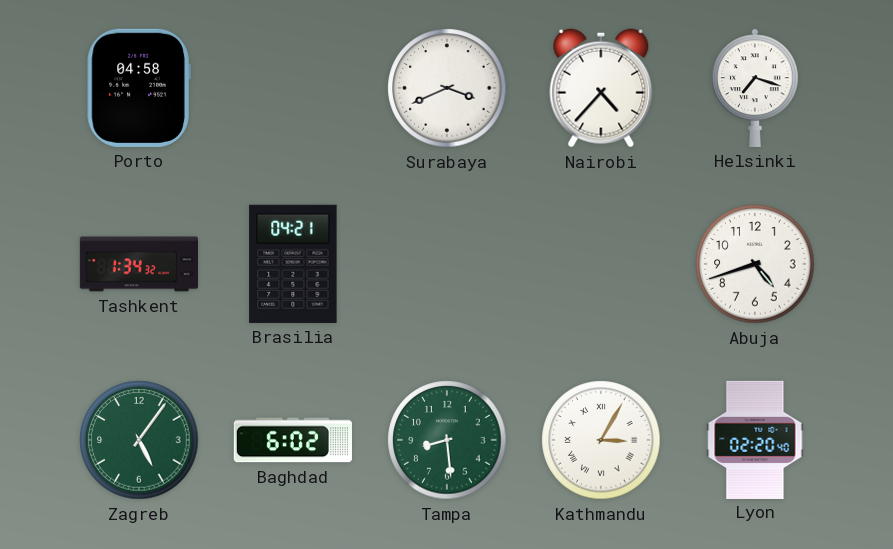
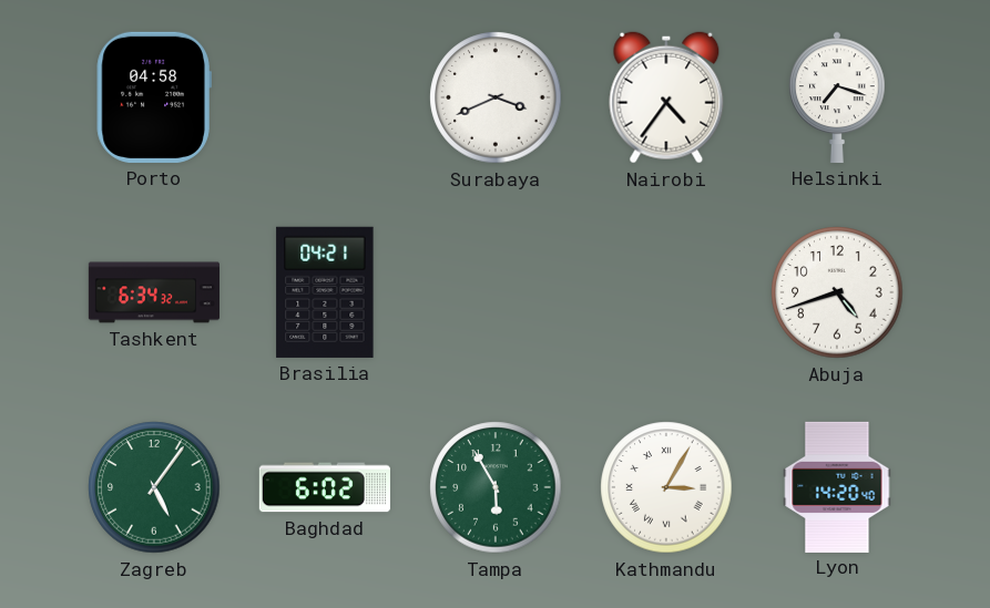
Nairobi: 4:37 -> 4:36
Tashkent: 1:34 -> 6:34
Tampa: 8:29 -> 5:55
Lyon: 02:20 -> 14:20
